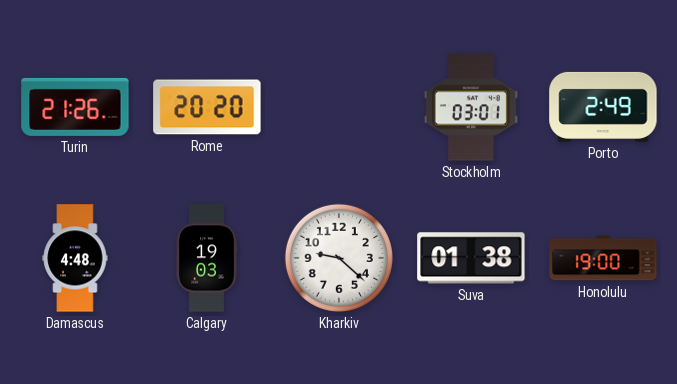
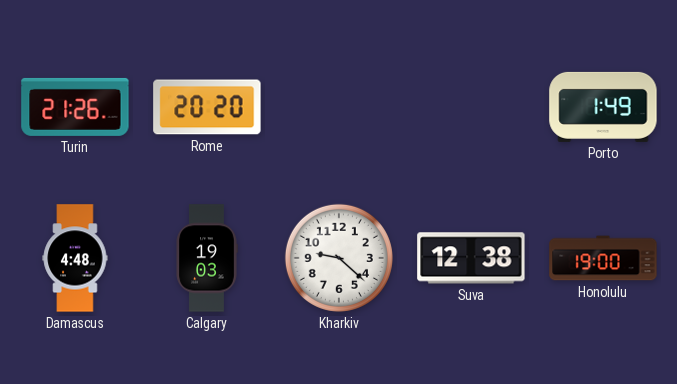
Stockholm: 03:01 -> none
Porto: 2:49 -> 1:49
Suva: 01:38 -> 12:38
